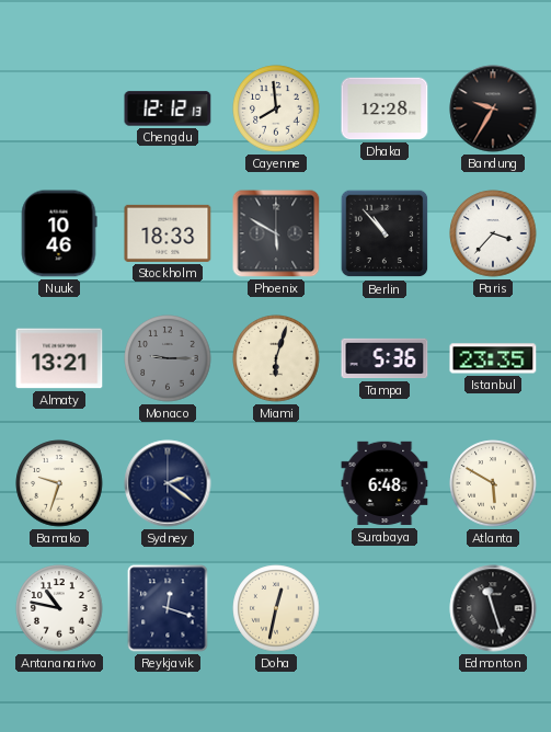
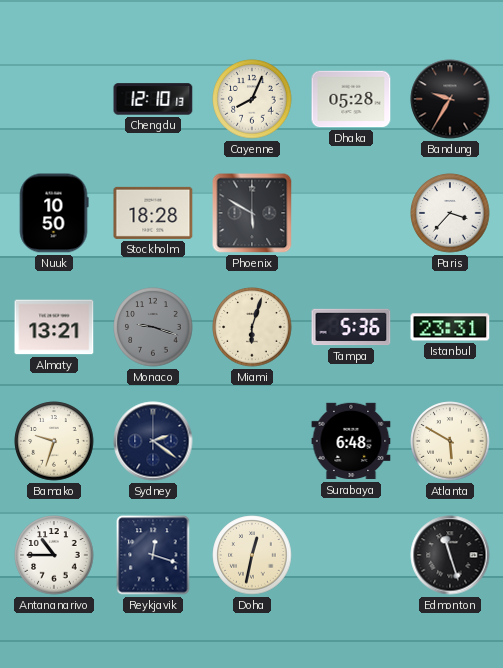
Chengdu: 12:12 -> 12:10
Cayenne: 7:59 -> 8:04
Dhaka: 12:28 -> 05:28
Nuuk: 10:46 -> 10:50
Stockholm: 18:33 -> 18:28
Berlin: 10:53 -> none
Monaco: 9:15 -> 9:18
Istanbul: 23:35 -> 23:31
Antananarivo: 10:47 -> 10:45
